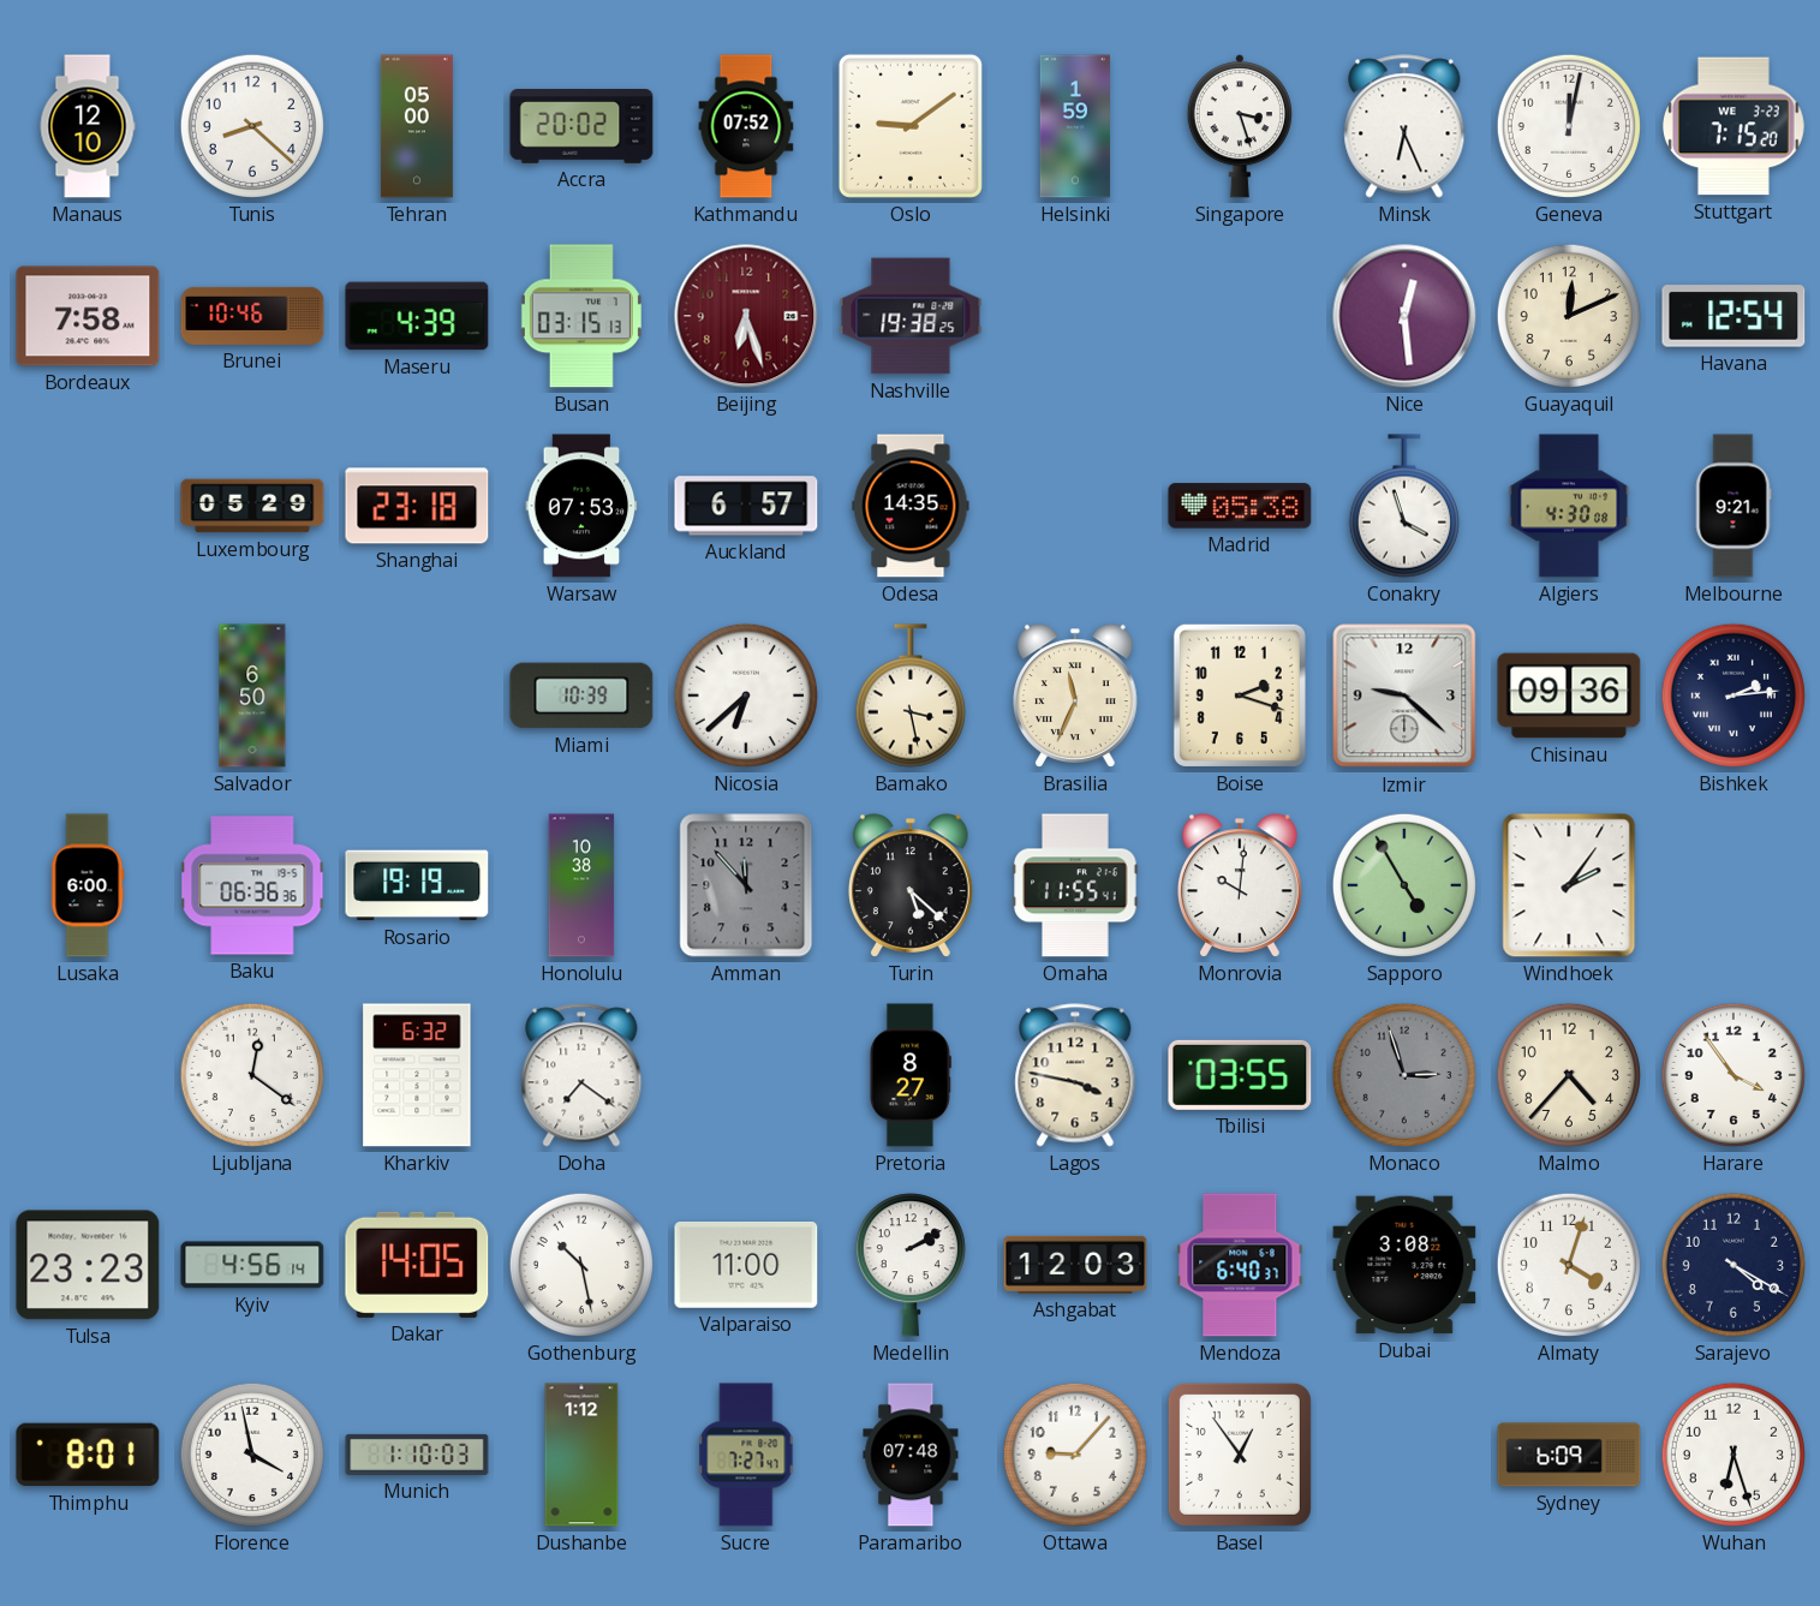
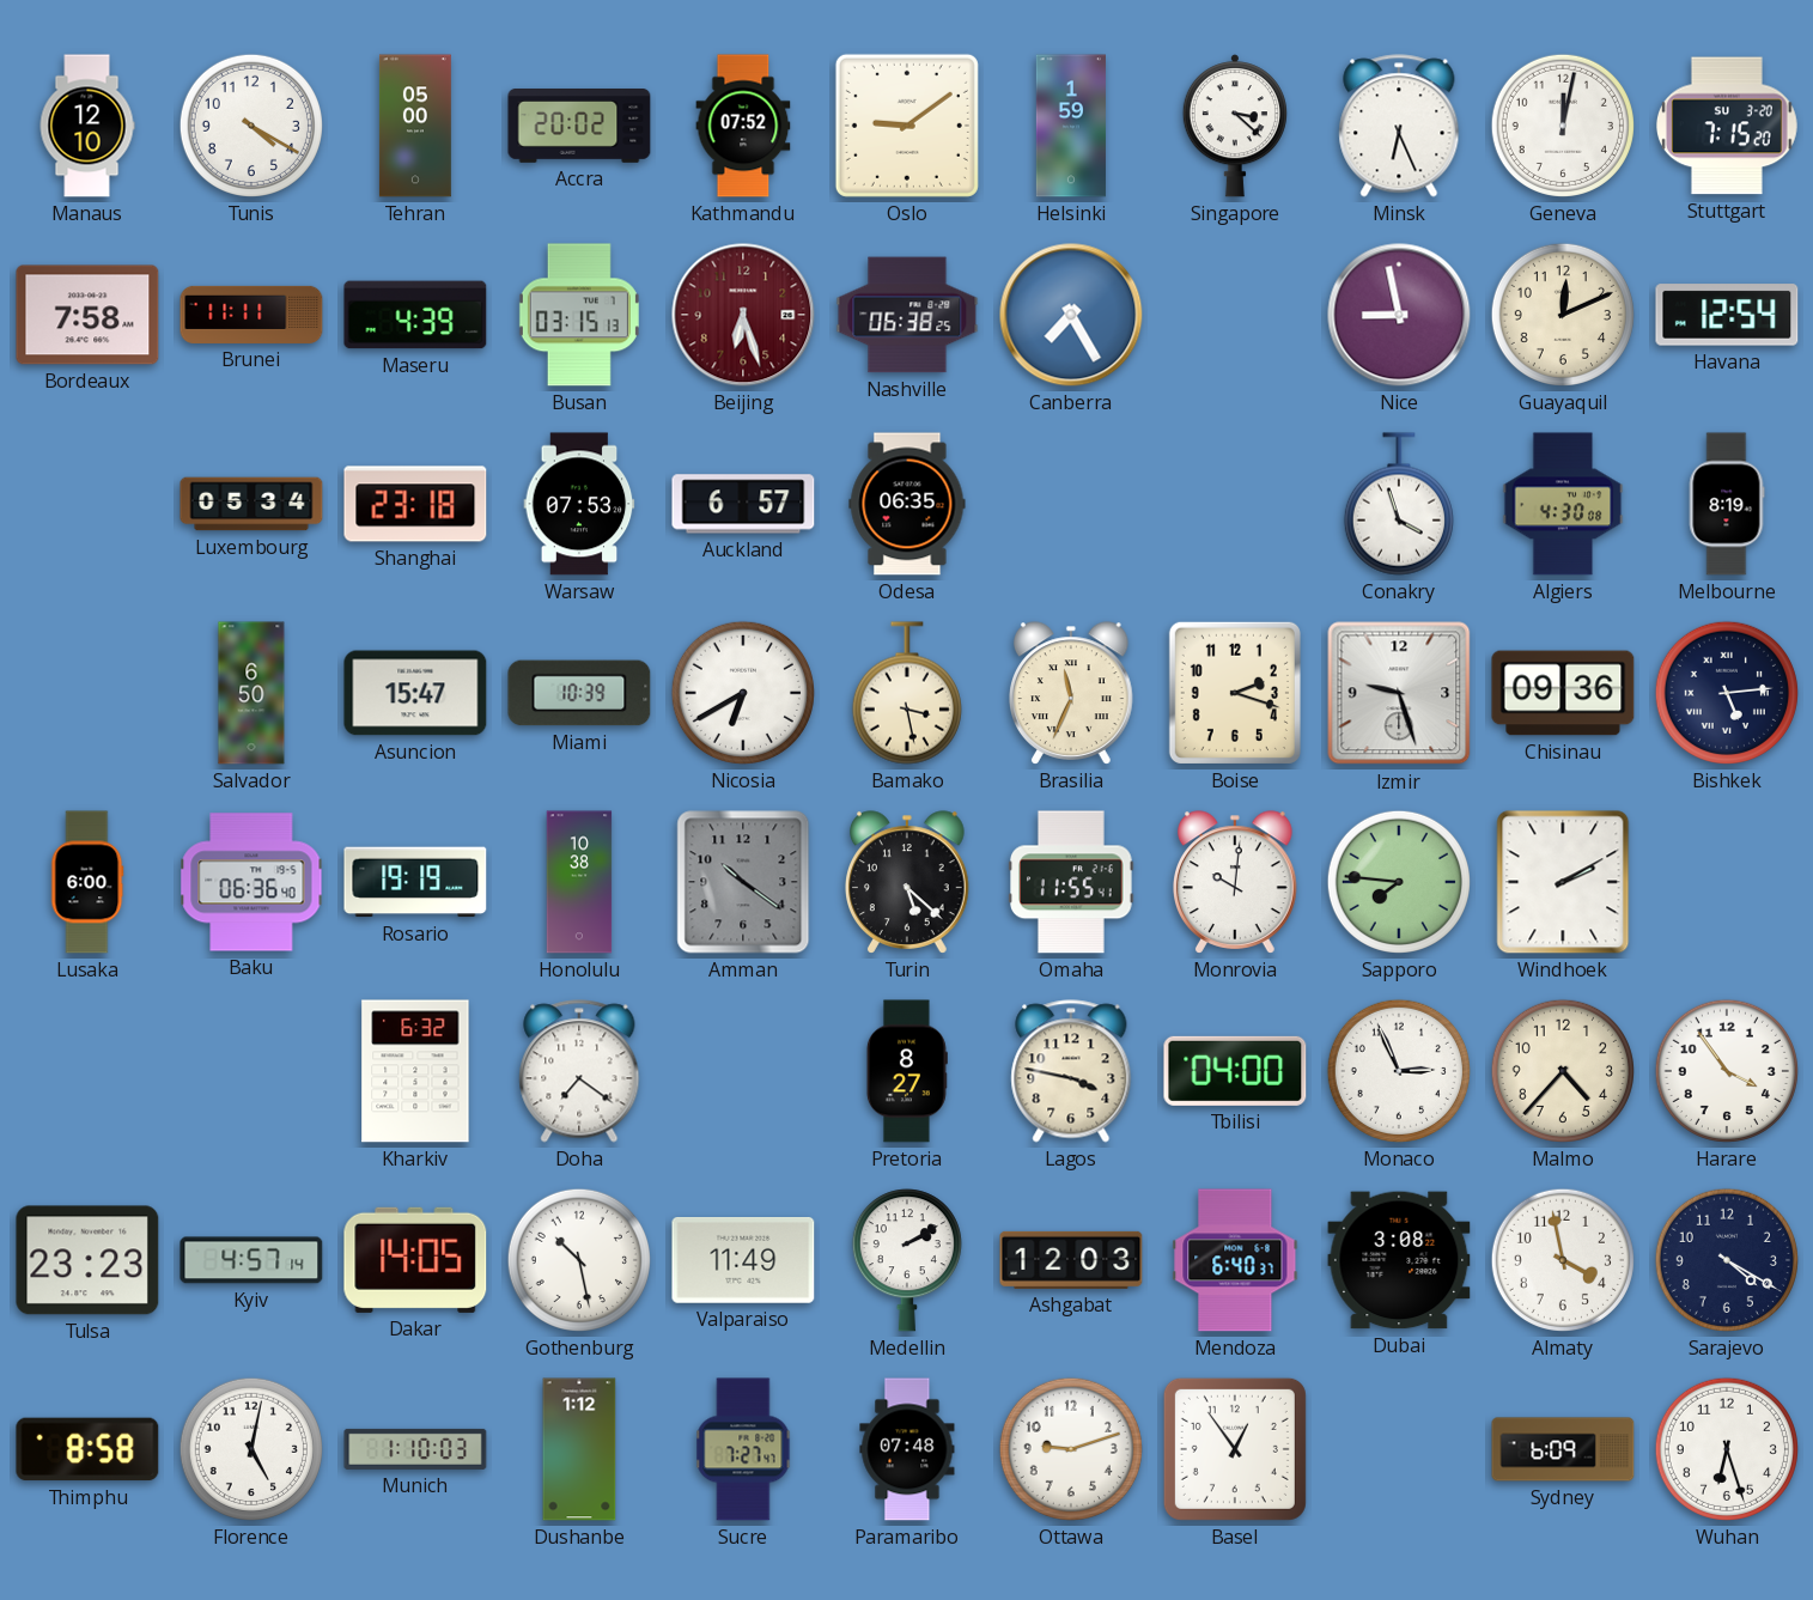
Tunis: 8:22 -> 4:20
Singapore: 3:27 -> 3:22
Stuttgart date: WE 3-23 -> SU 3-20
Brunei: 10:46 -> 11:11
Nashville: 19:38 -> 06:38
Canberra: none -> 7:25
Nice: 12:29 -> 8:58
Luxembourg: 05:29 -> 05:34
Odesa: 14:35 -> 06:35
Madrid: 05:38 -> none
Melbourne: 9:21 -> 8:19
Asuncion: none -> 15:47
Nicosia: 6:38 -> 6:40
Izmir: 9:22 -> 9:27
Bishkek: 2:14 -> 5:14
Baku: 06:36:36 -> 06:36:40
Amman: 11:53 -> 10:21
Sapporo: 4:55 -> 7:46
Windhoek: 2:06 -> 2:10
Ljubljana: 12:21 -> none
Tbilisi: 03:55 -> 04:00
Monaco: 2:57 -> 2:56
Monaco dial: grey -> white
Kyiv: 4:56 -> 4:57
Valparaiso: 11:00 -> 11:49
Almaty: 4:03 -> 3:58
Thimphu: 8:01 -> 8:58
Florence: 3:58 -> 5:02
Ottawa: 9:07 -> 9:12
